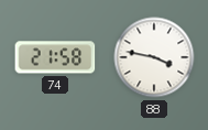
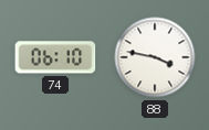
74: 21:58 -> 06:10
